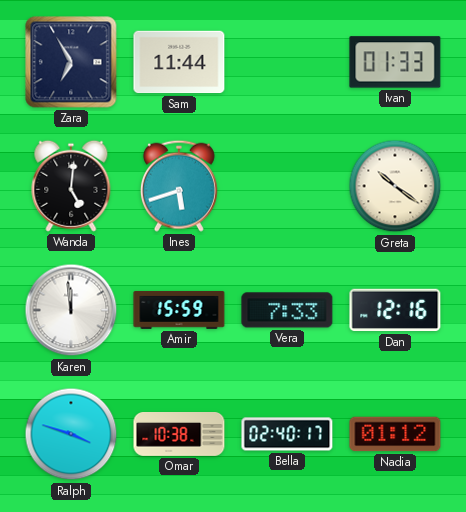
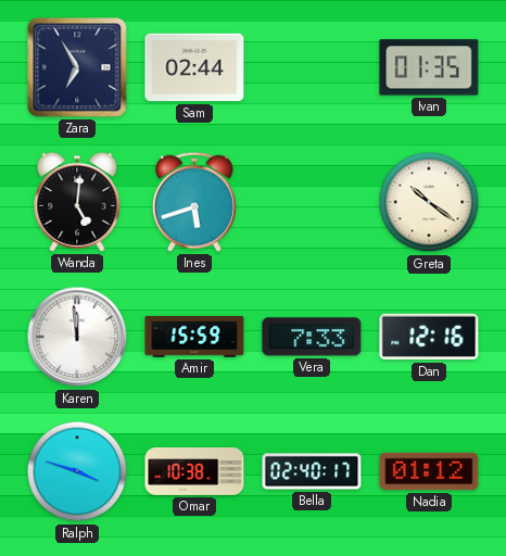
Sam: 11:44 -> 02:44
Ivan: 01:33 -> 01:35
